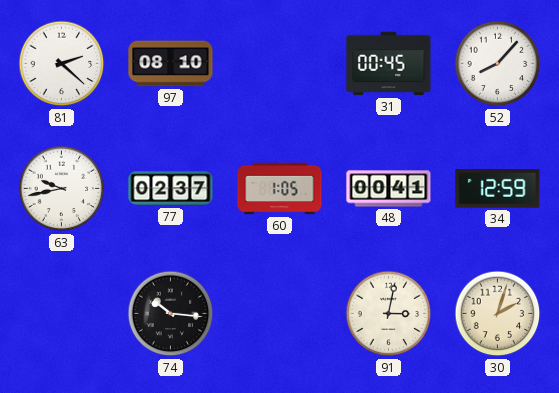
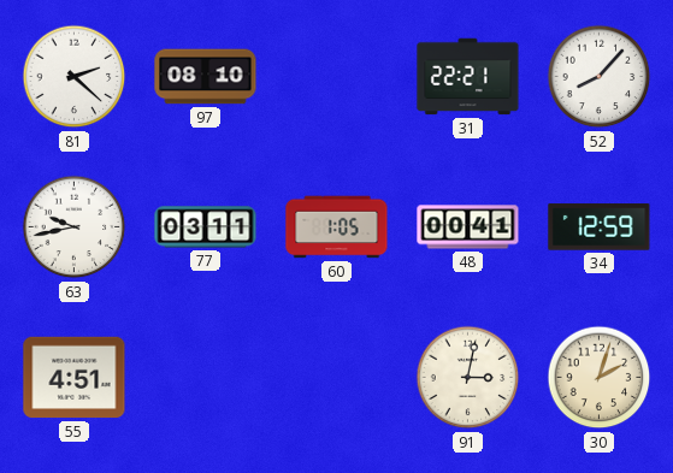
31: 00:45 -> 22:21
77: 02:37 -> 03:11
55: none -> 4:51
74: 10:16 -> none
